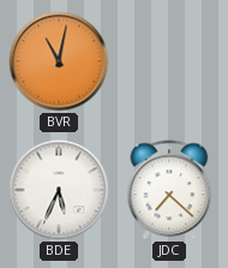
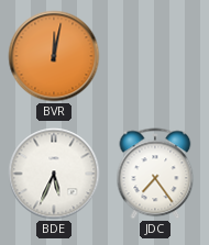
BVR: 11:02 -> 12:02
JDC: 7:22 -> 7:24
